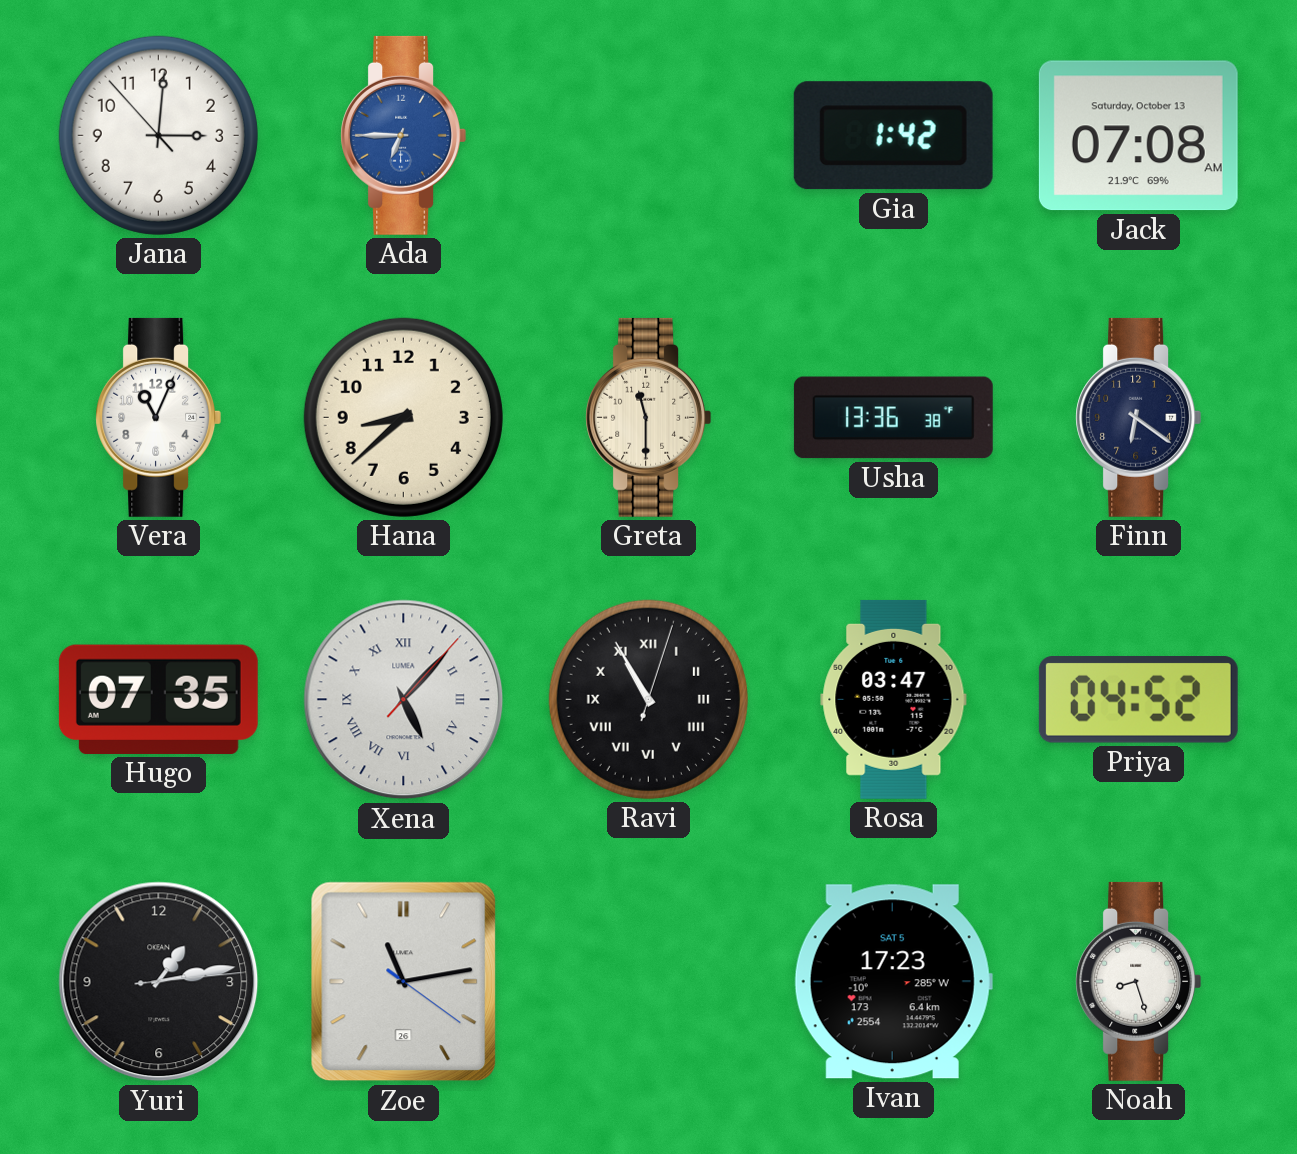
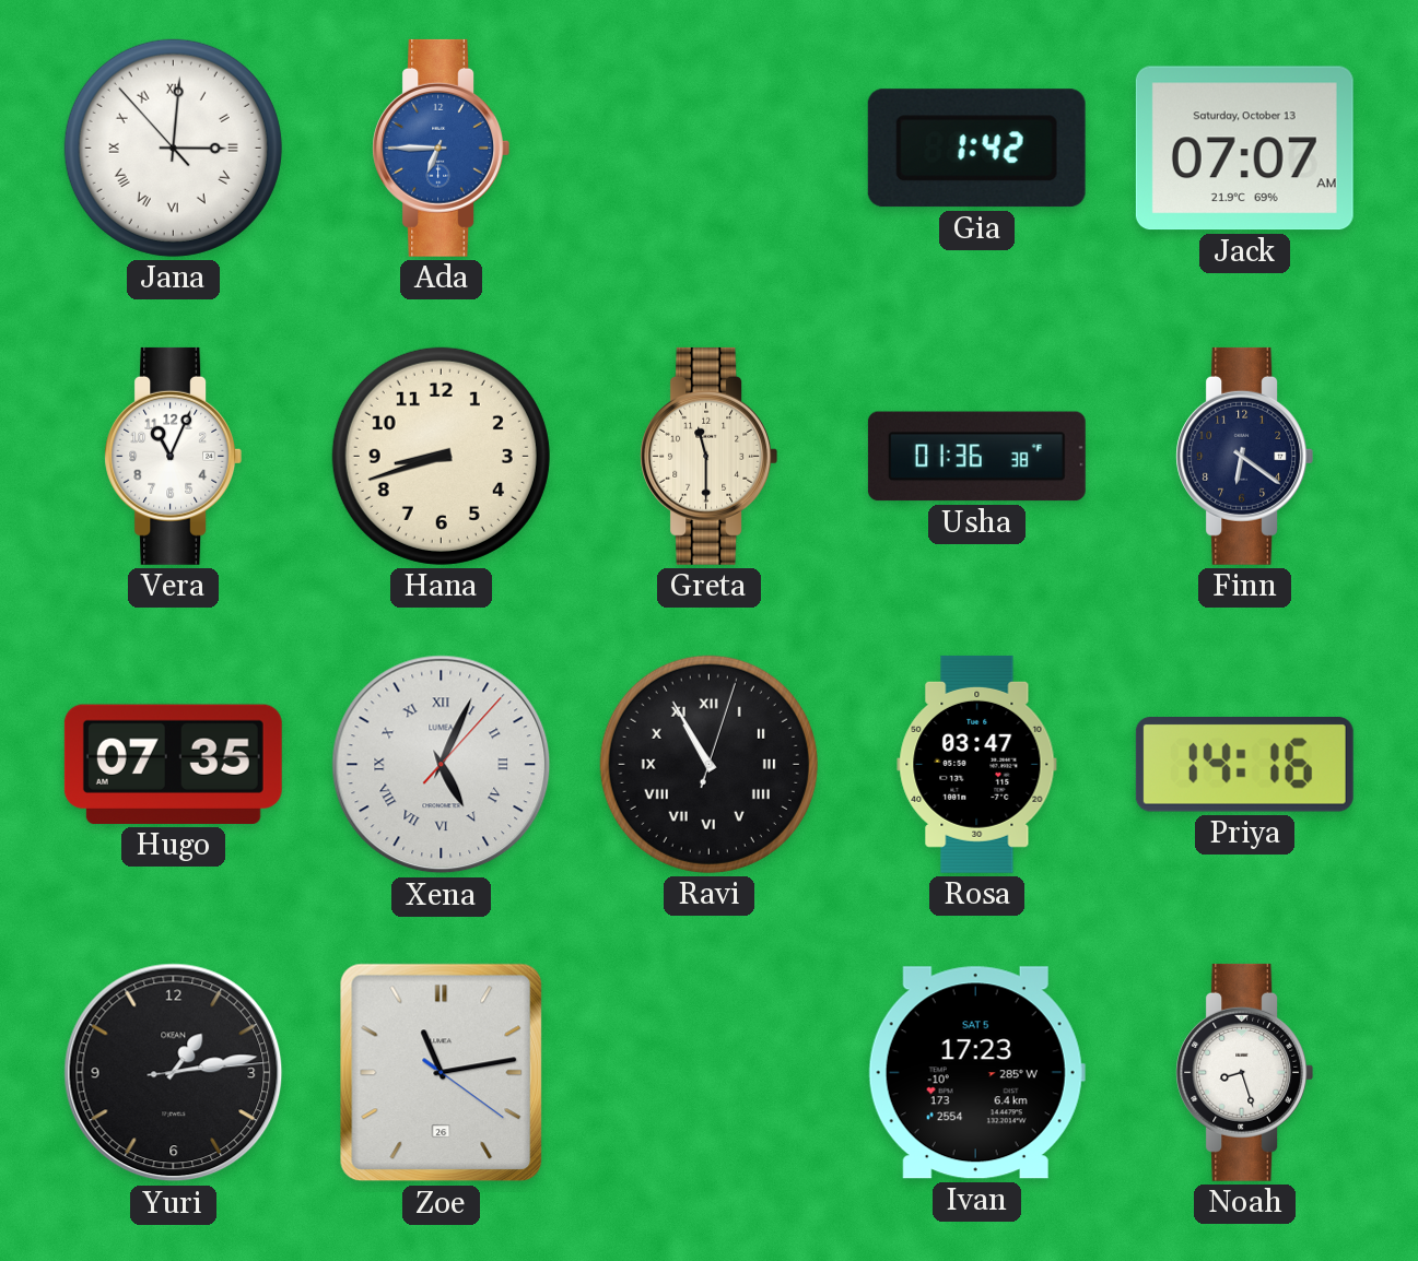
Jana numerals: Arabic -> Roman
Jack: 07:08 -> 07:07
Hana: 8:38 -> 8:42
Usha: 13:36 -> 01:36
Xena: 5:07 -> 5:04
Priya: 04:52 -> 14:16
